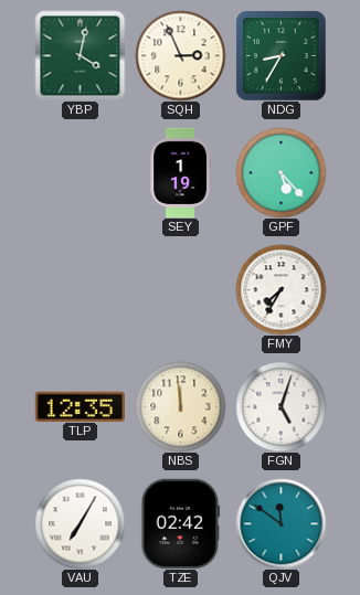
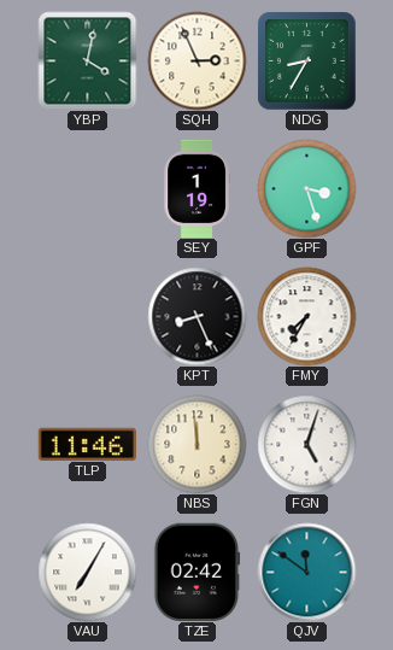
GPF: 5:23 -> 3:27
KPT: none -> 8:26
TLP: 12:35 -> 11:46
